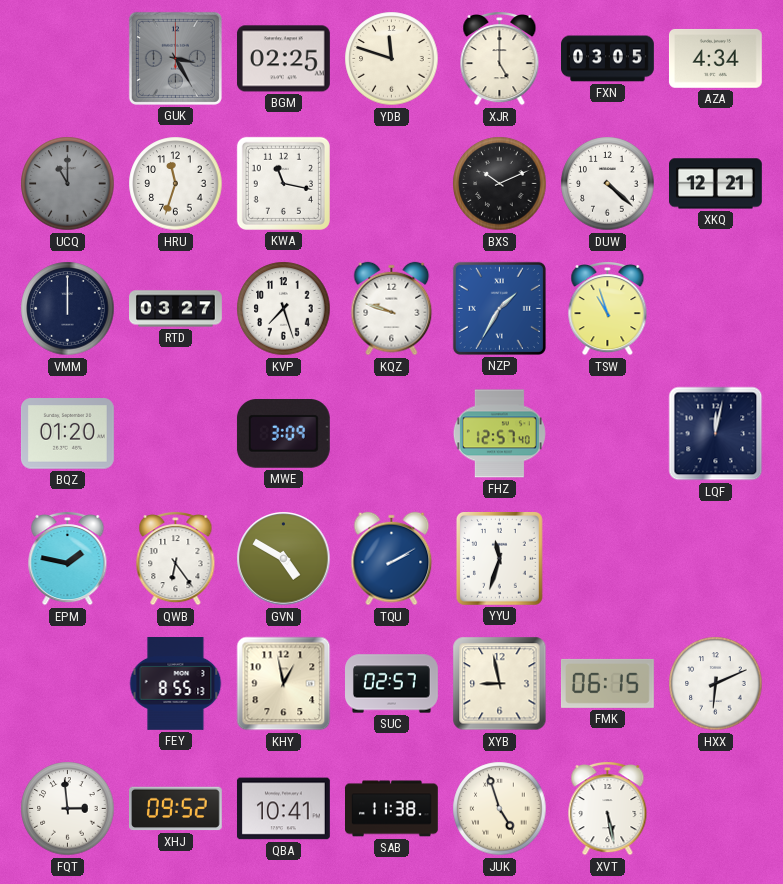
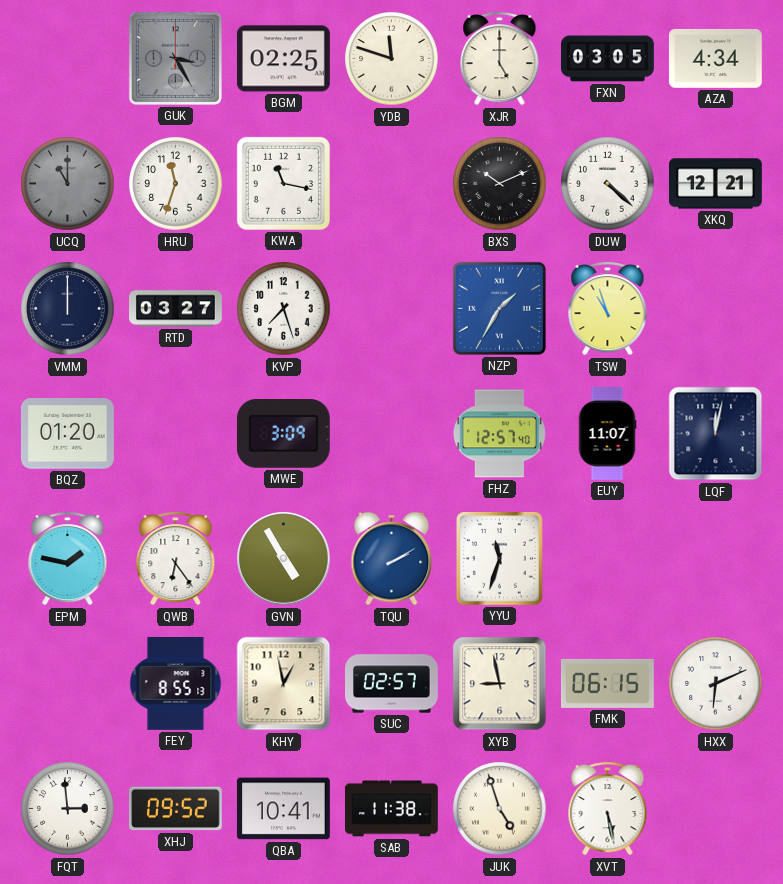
KQZ: 9:48 -> none
EUY: none -> 11:07
GVN: 4:50 -> 4:55
